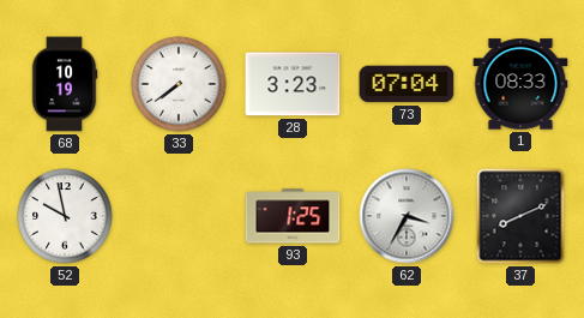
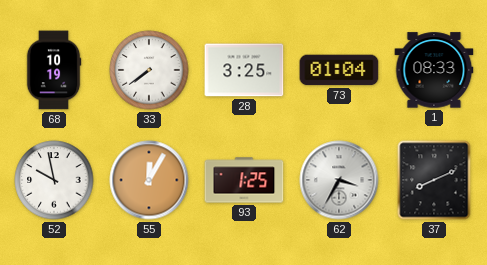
28: 3:23 -> 3:25
73: 07:04 -> 01:04
55: none -> 12:05
